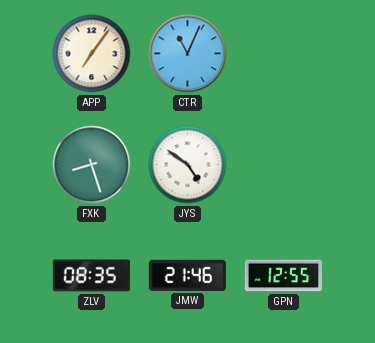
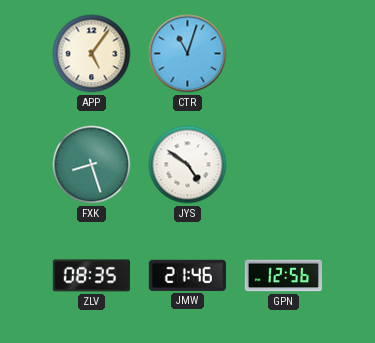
APP: 7:06 -> 5:06
CTR: 11:04 -> 11:03
GPN: 12:55 -> 12:56
